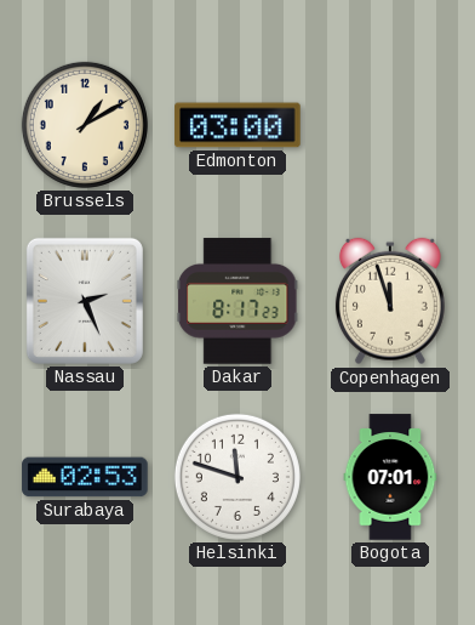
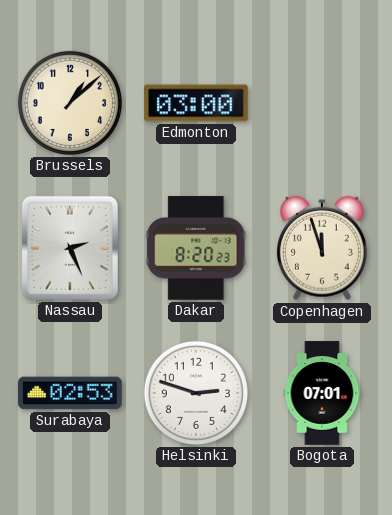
Brussels: 1:10 -> 1:08
Dakar: 8:17 -> 8:20
Helsinki: 11:48 -> 2:48
